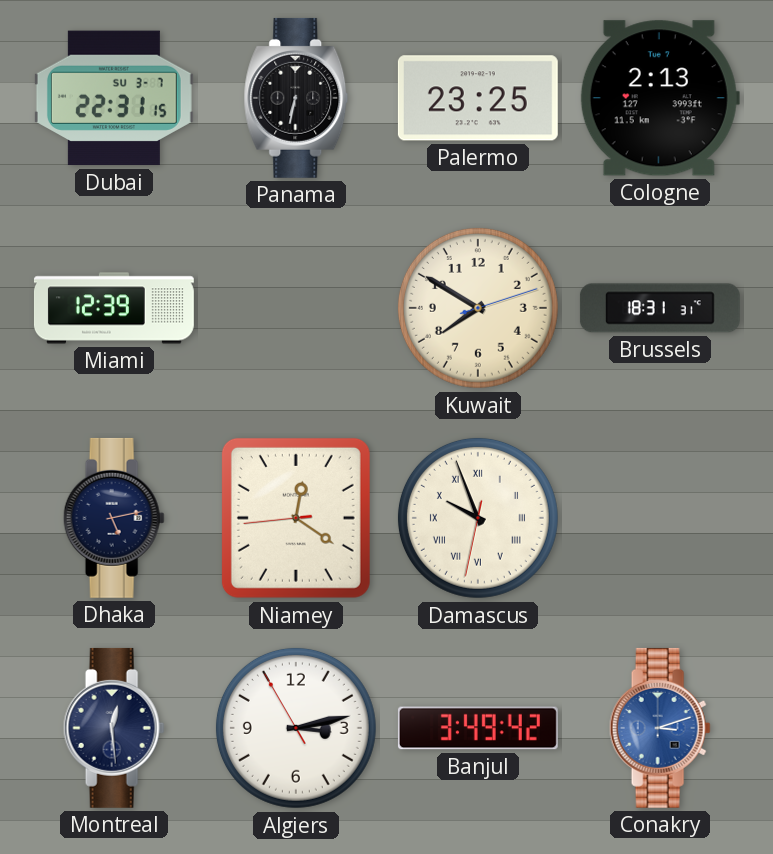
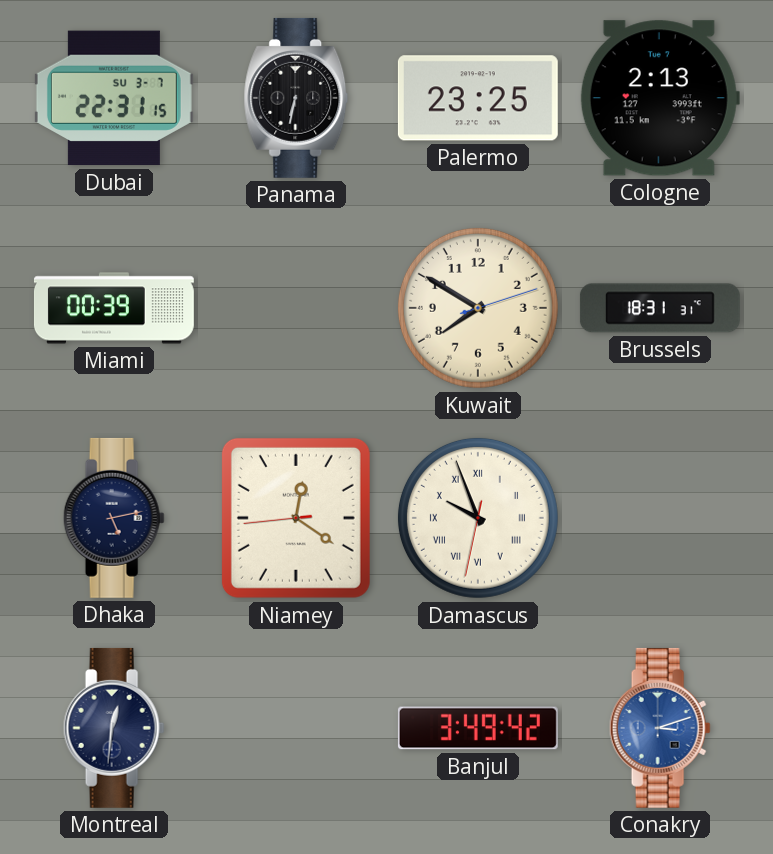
Miami: 12:39 -> 00:39
Montreal: 12:29 -> 12:31
Algiers: 3:12 -> none
